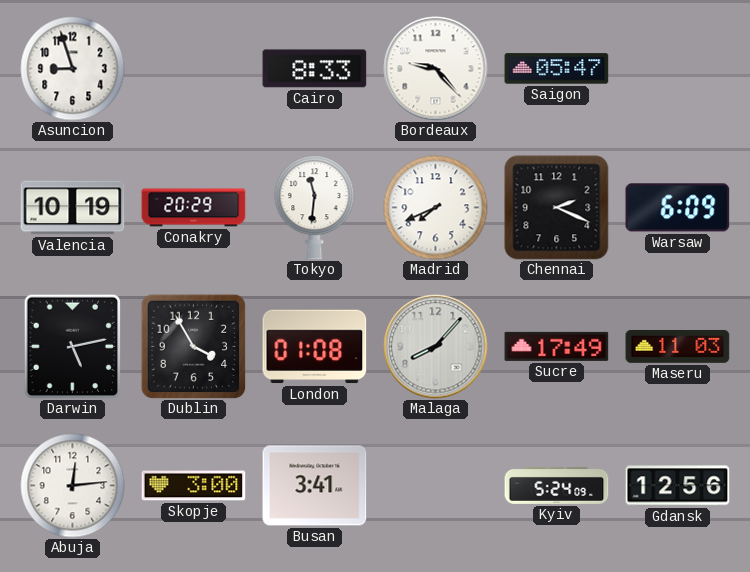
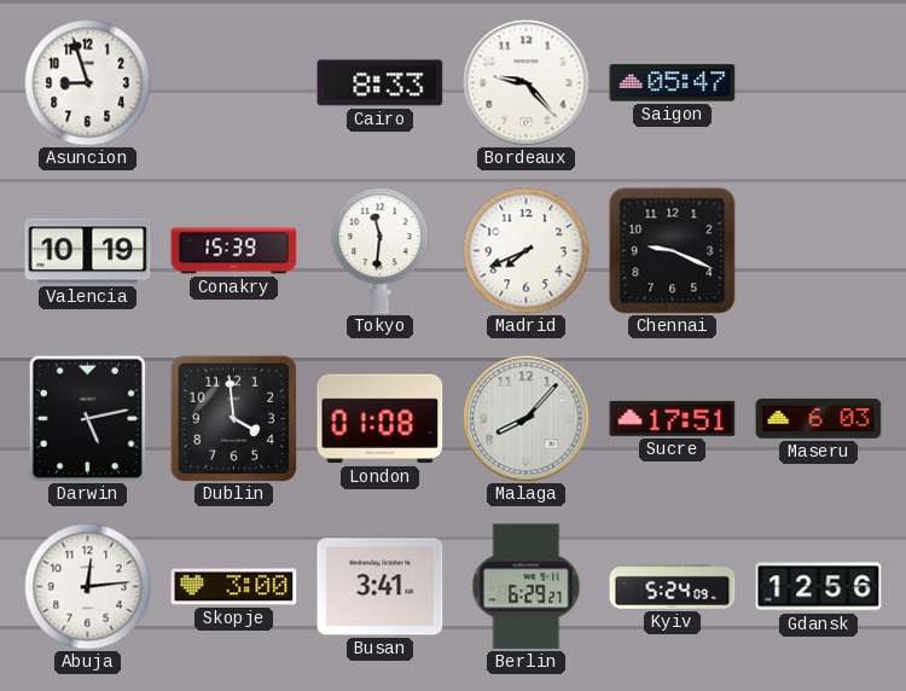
Conakry: 20:29 -> 15:39
Chennai: 2:19 -> 9:19
Warsaw: 6:09 -> none
Dublin: 3:55 -> 3:59
Sucre: 17:49 -> 17:51
Maseru: 11:03 -> 6:03
Berlin: none -> 6:29
